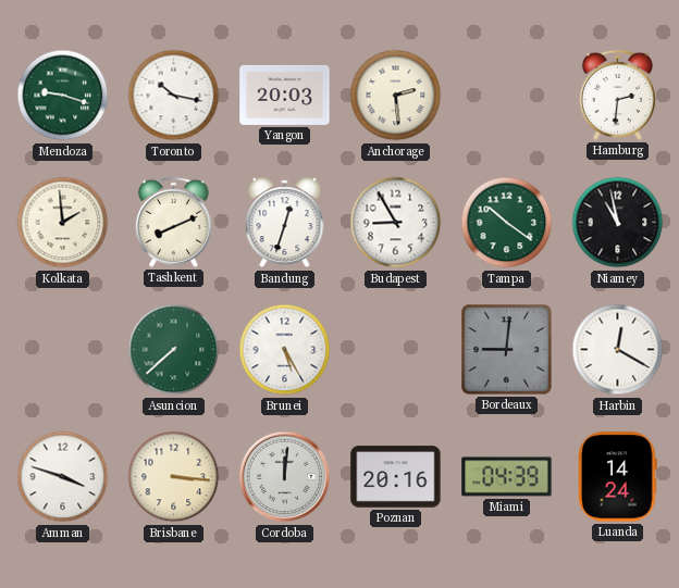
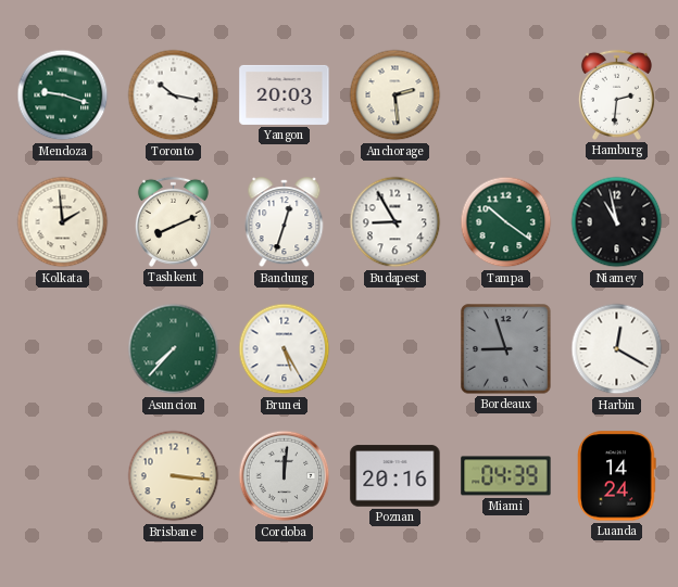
Asuncion: 7:38 -> 7:37
Bordeaux: 9:01 -> 8:57
Amman: 3:48 -> none
